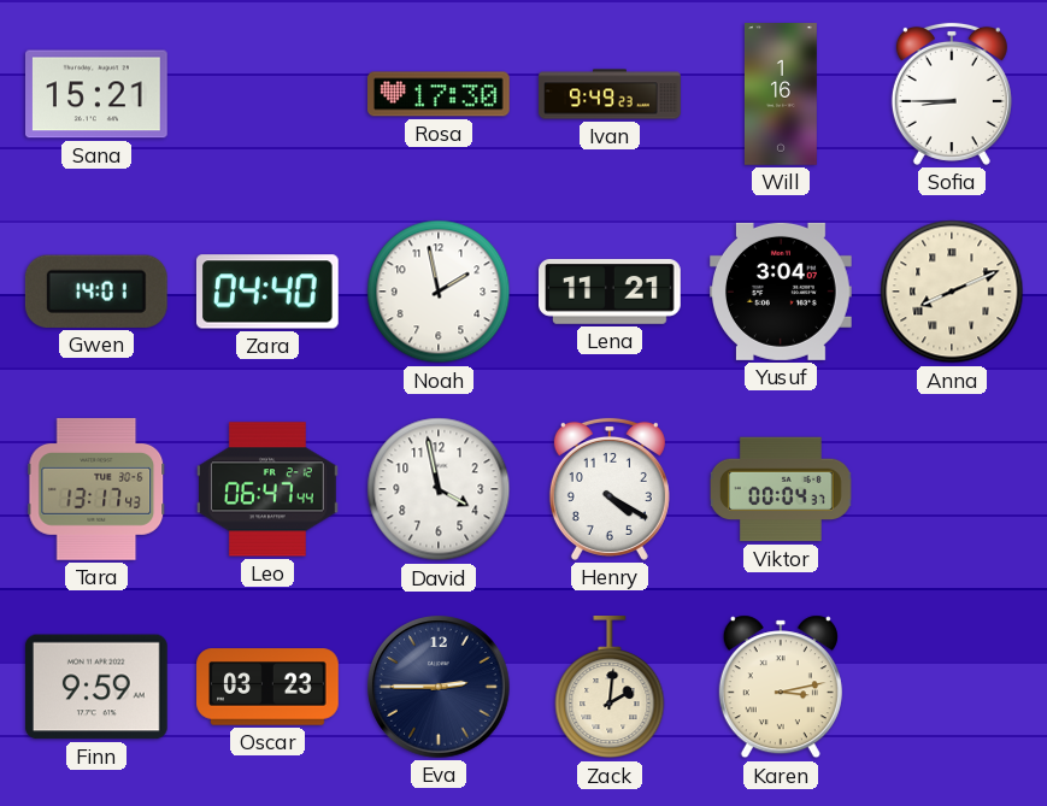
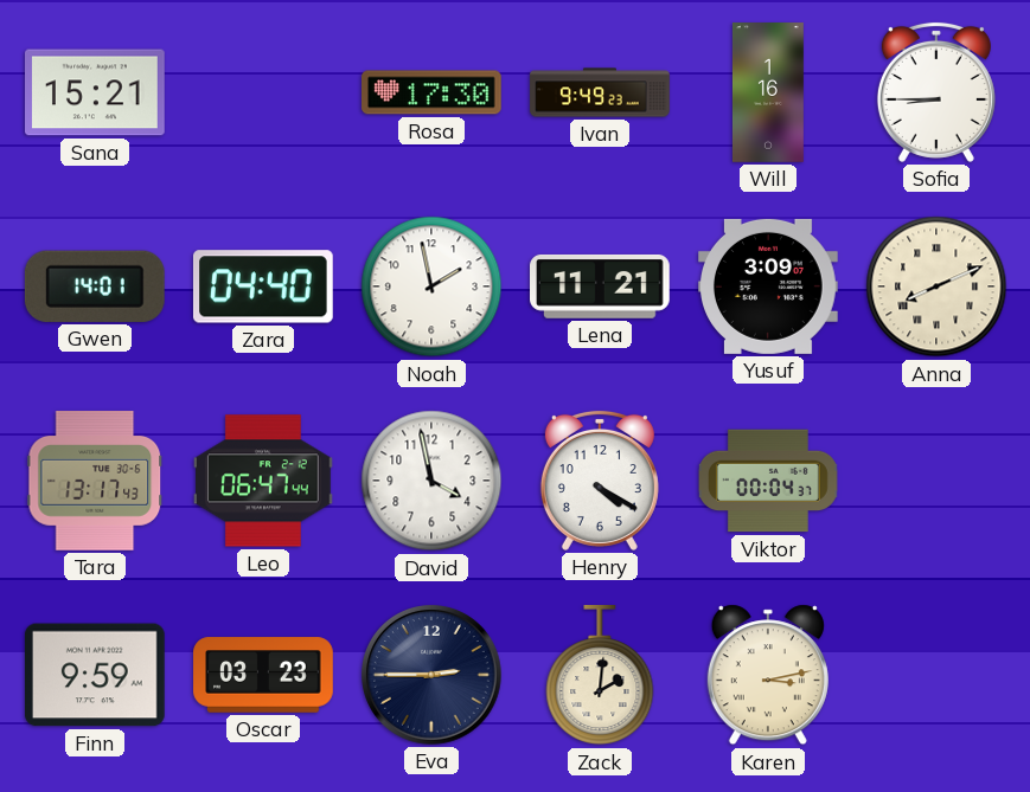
Yusuf: 3:04 -> 3:09
